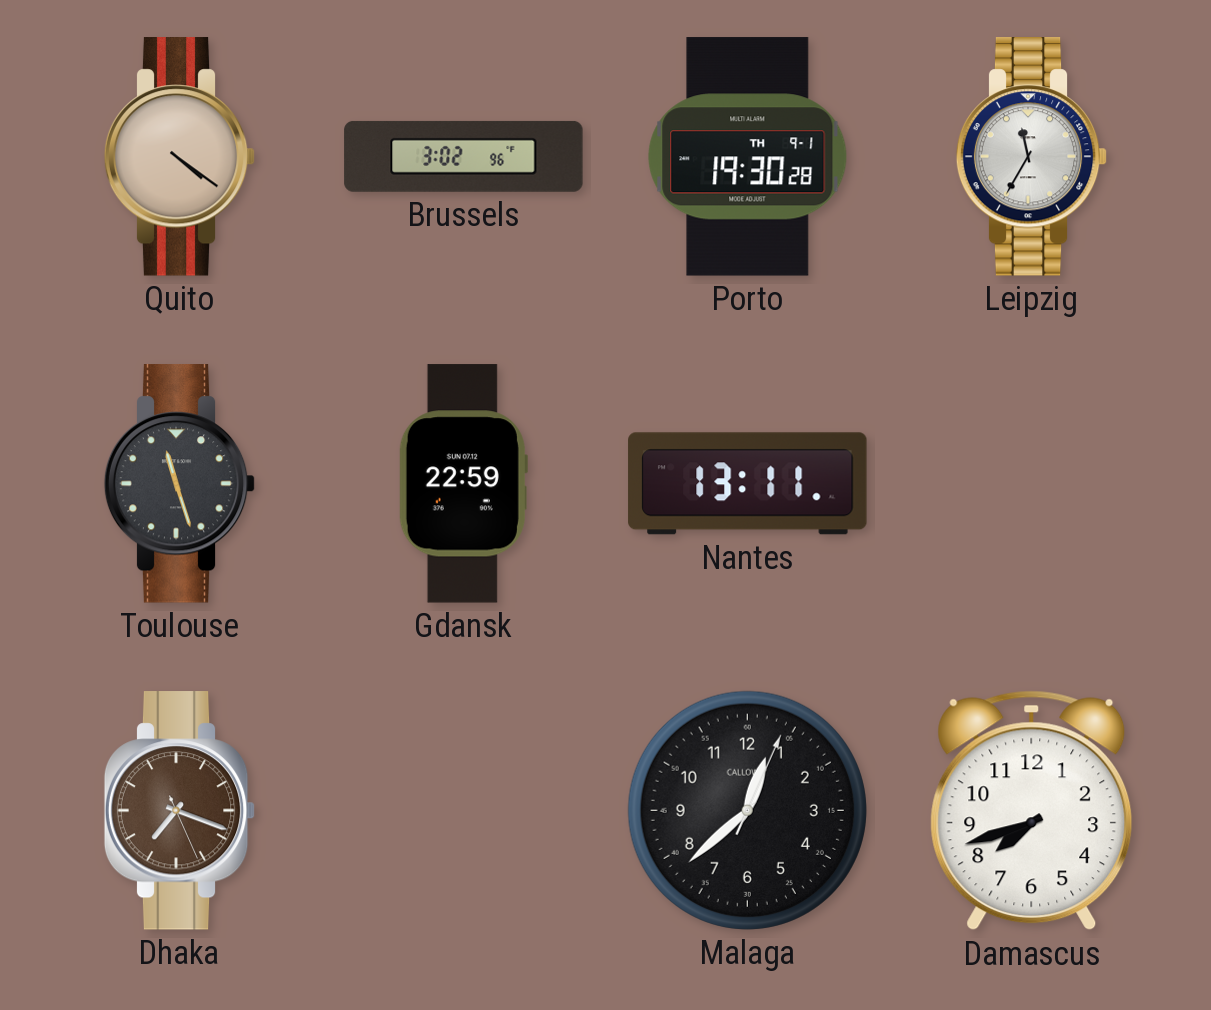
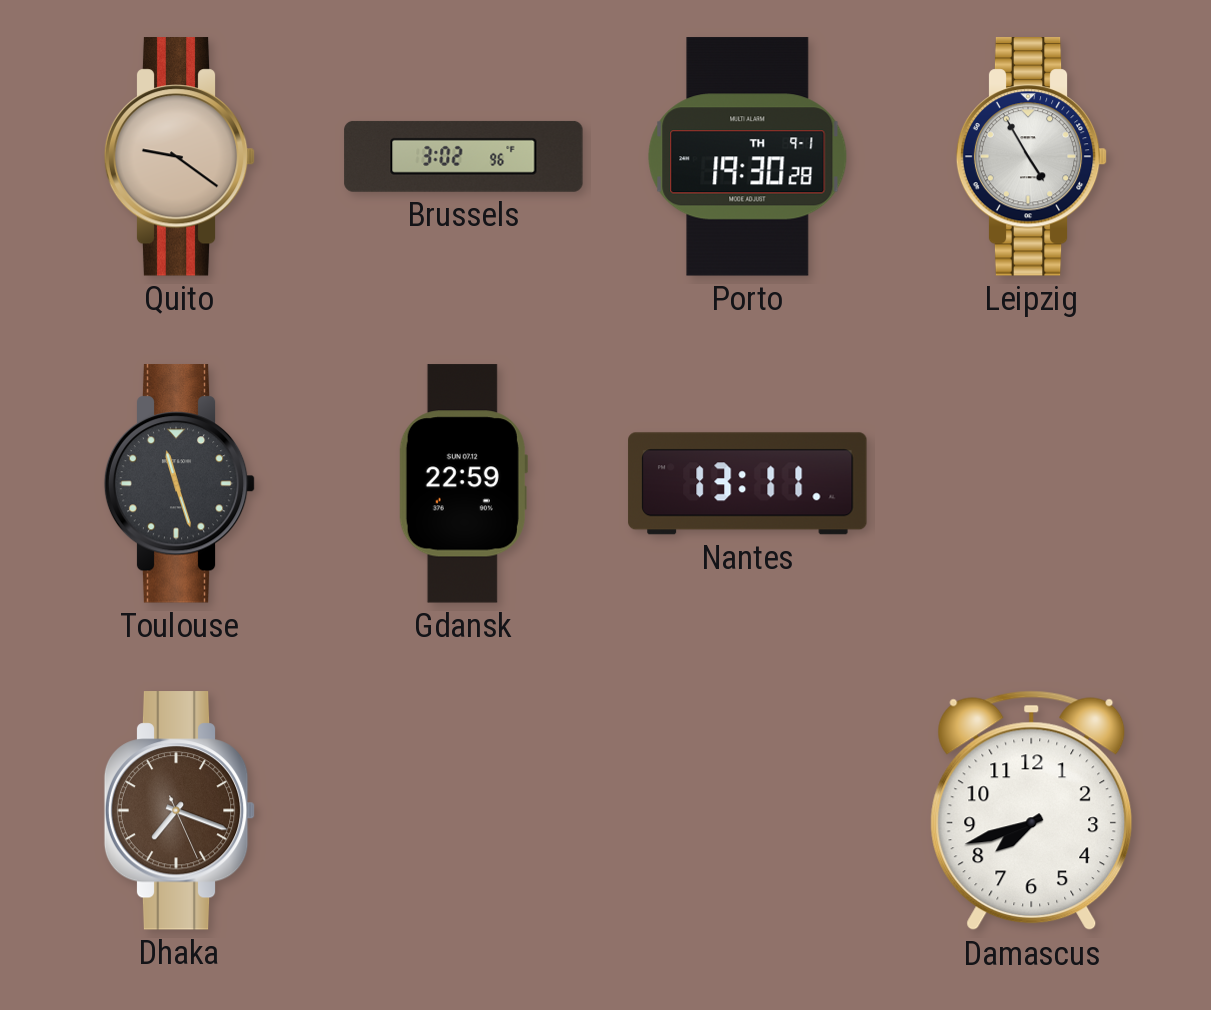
Quito: 4:21 -> 9:21
Leipzig: 11:35 -> 4:55
Malaga: 12:38 -> none
